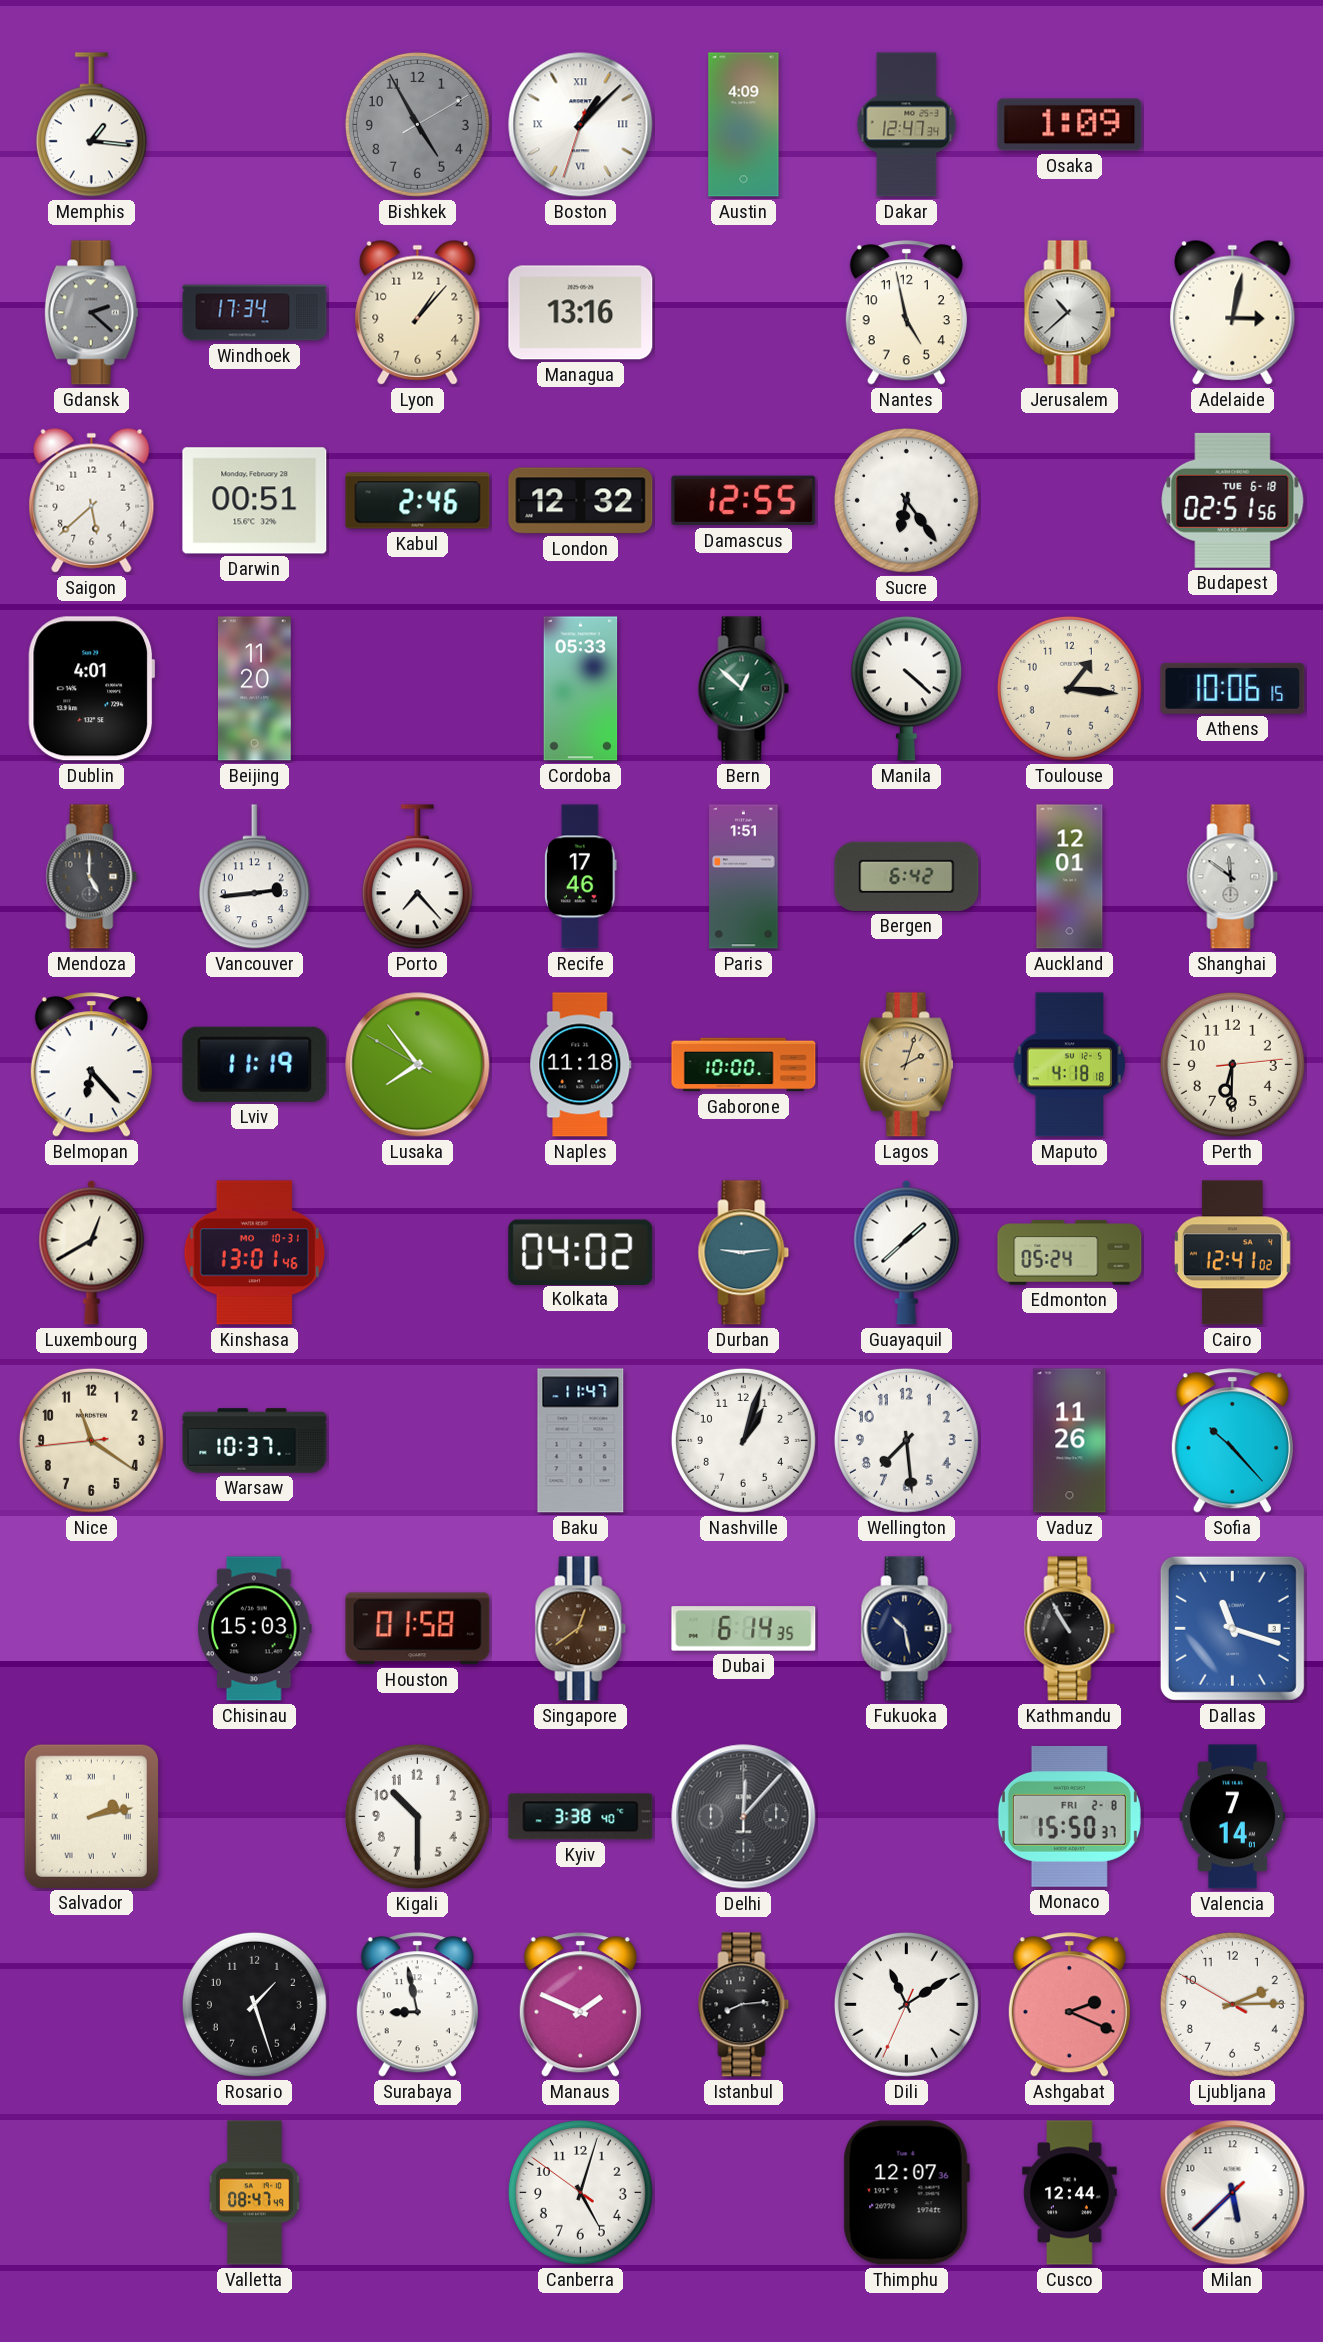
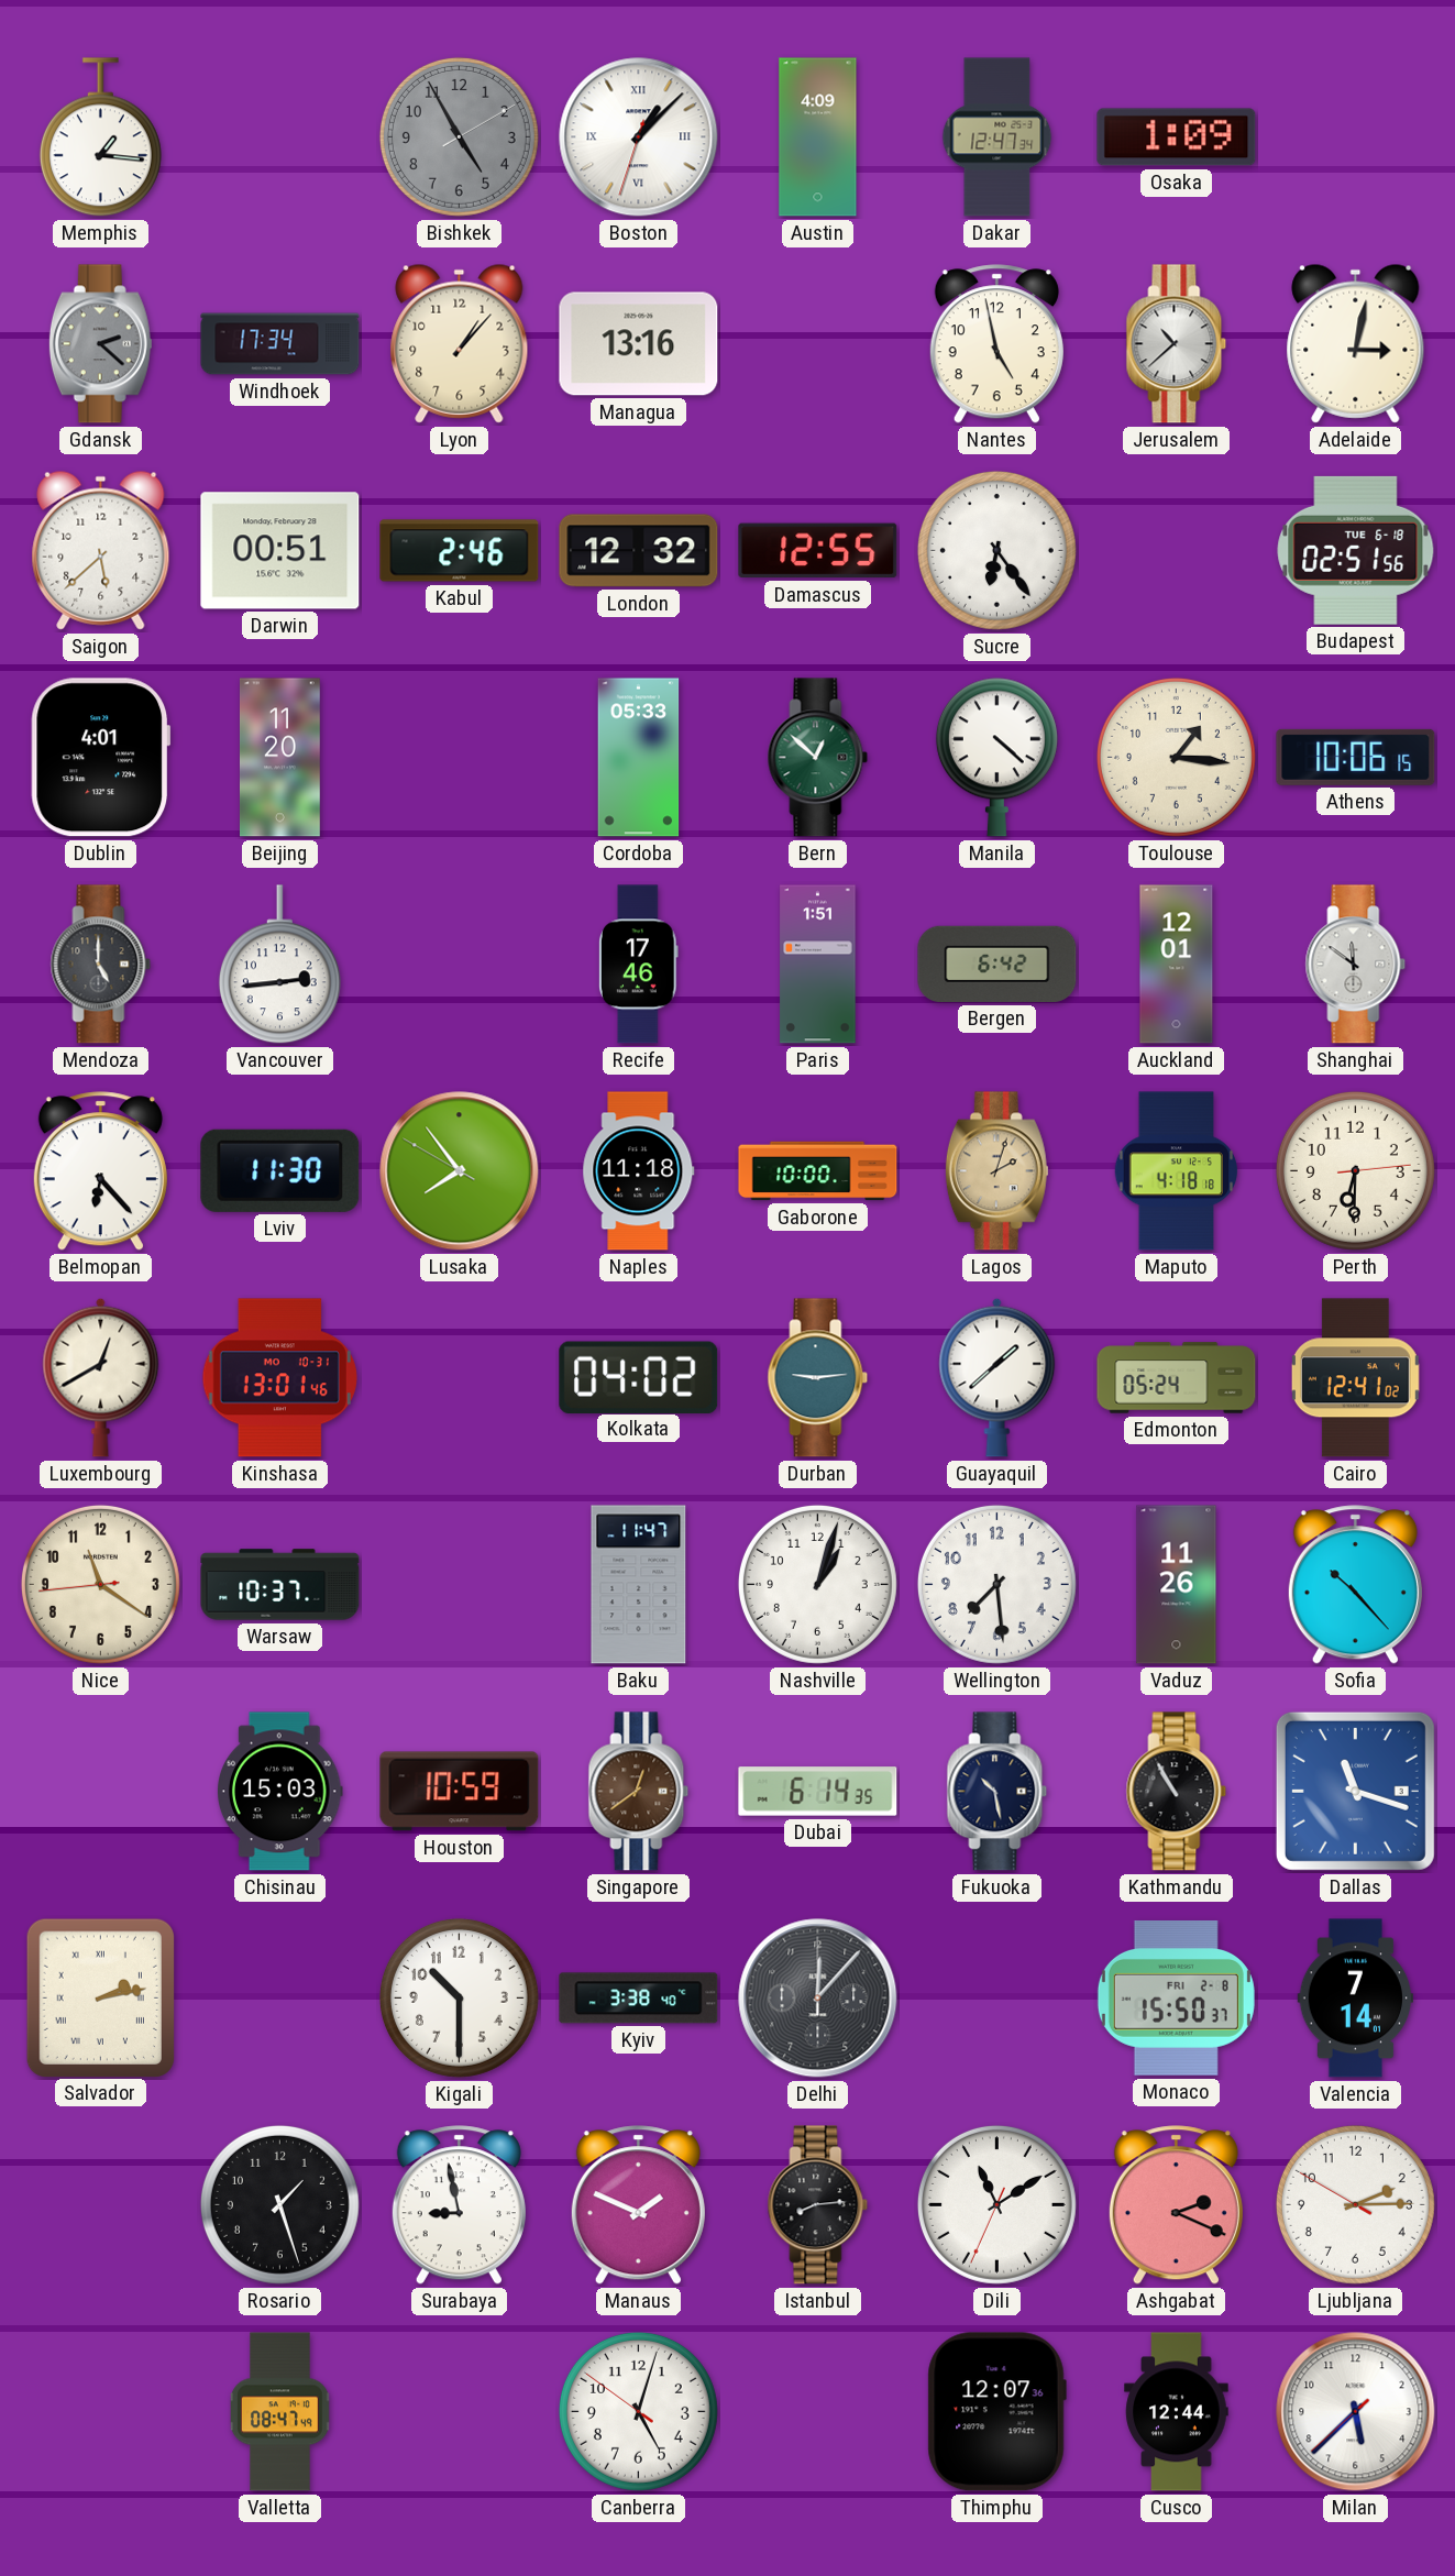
Porto: 7:23 -> none
Lviv: 11:19 -> 11:30
Houston: 01:58 -> 10:59
